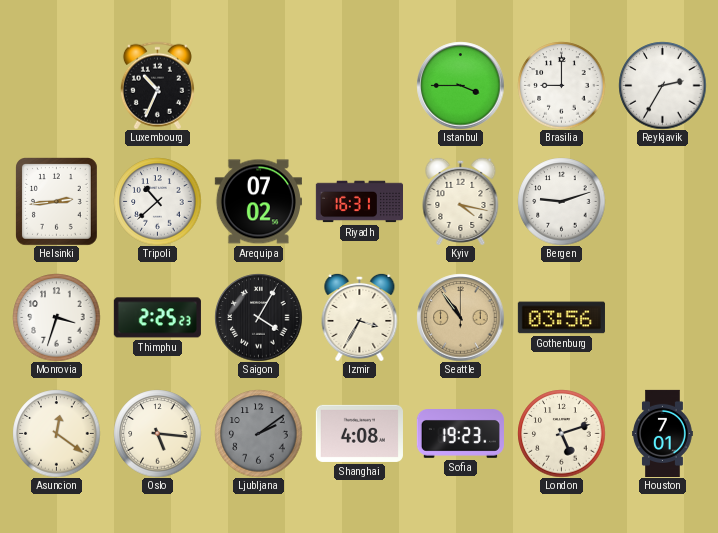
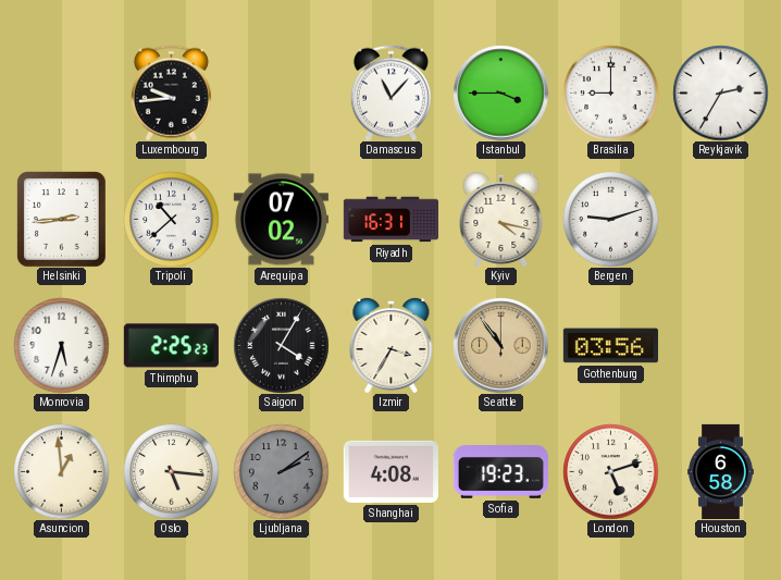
Luxembourg: 10:34 -> 9:44
Damascus: none -> 11:07
Monrovia: 3:33 -> 5:33
Asuncion: 12:21 -> 12:59
Houston: 7:01 -> 6:58
